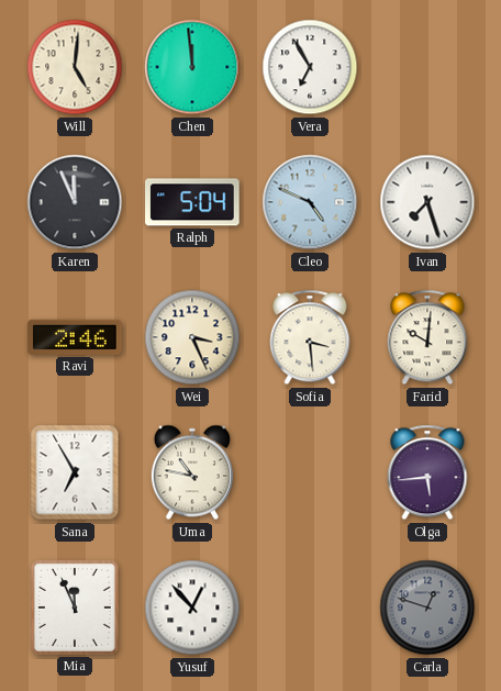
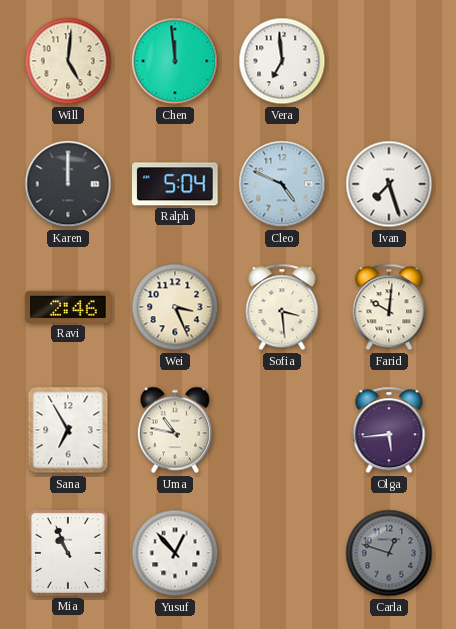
Vera: 6:55 -> 6:59
Karen: 11:56 -> 12:00
Mia: 11:56 -> 10:56
